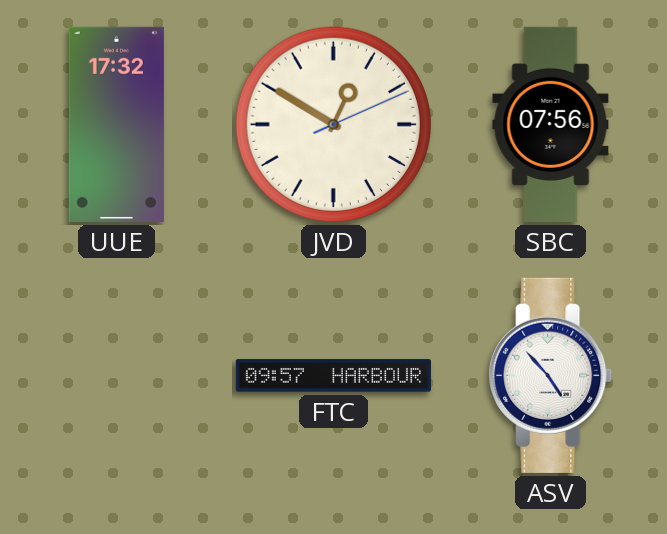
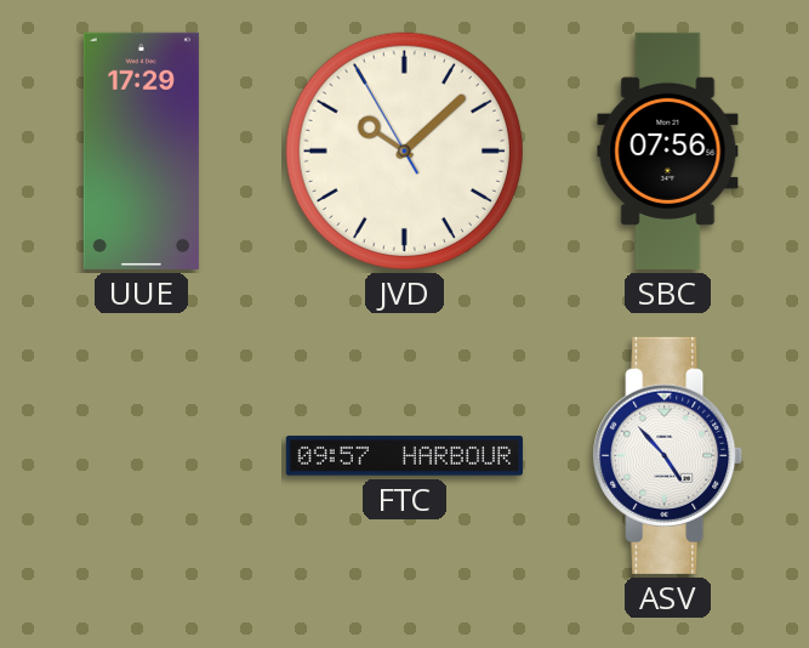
UUE: 17:32 -> 17:29
JVD: 12:50 -> 10:07
